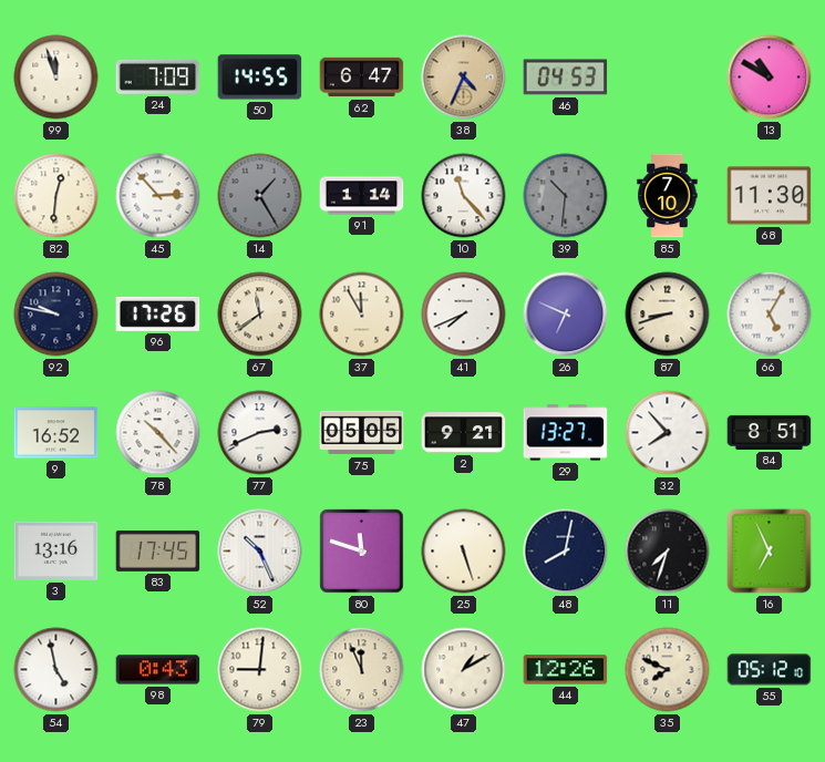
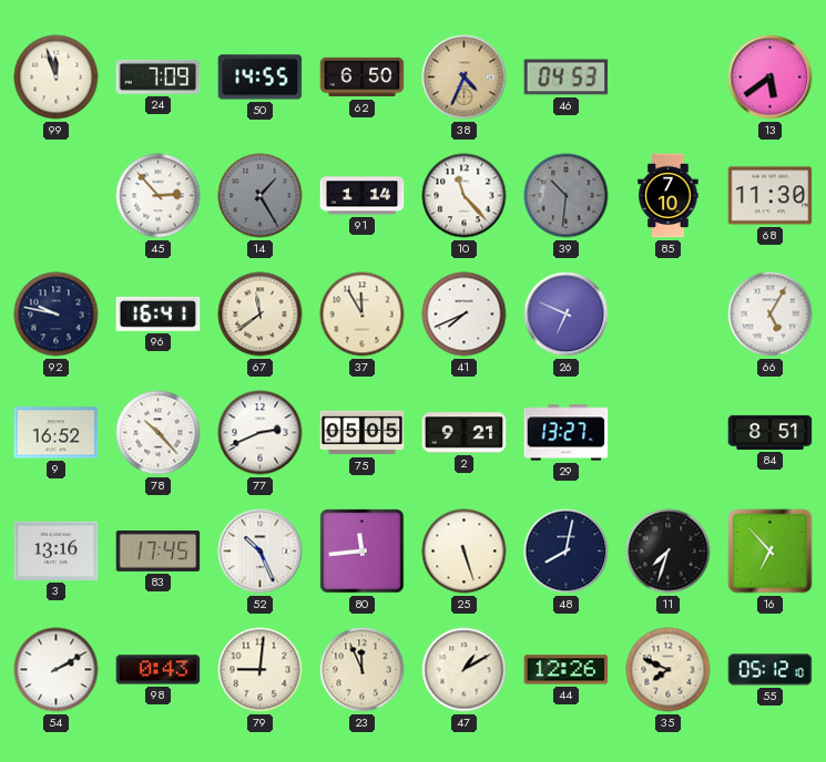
62: 6:47 -> 6:50
13: 10:50 -> 5:39
82: 12:31 -> none
96: 17:26 -> 16:41
87: 8:42 -> none
32: 7:53 -> none
80: 11:48 -> 11:44
16: 6:56 -> 6:53
54: 4:58 -> 2:10
